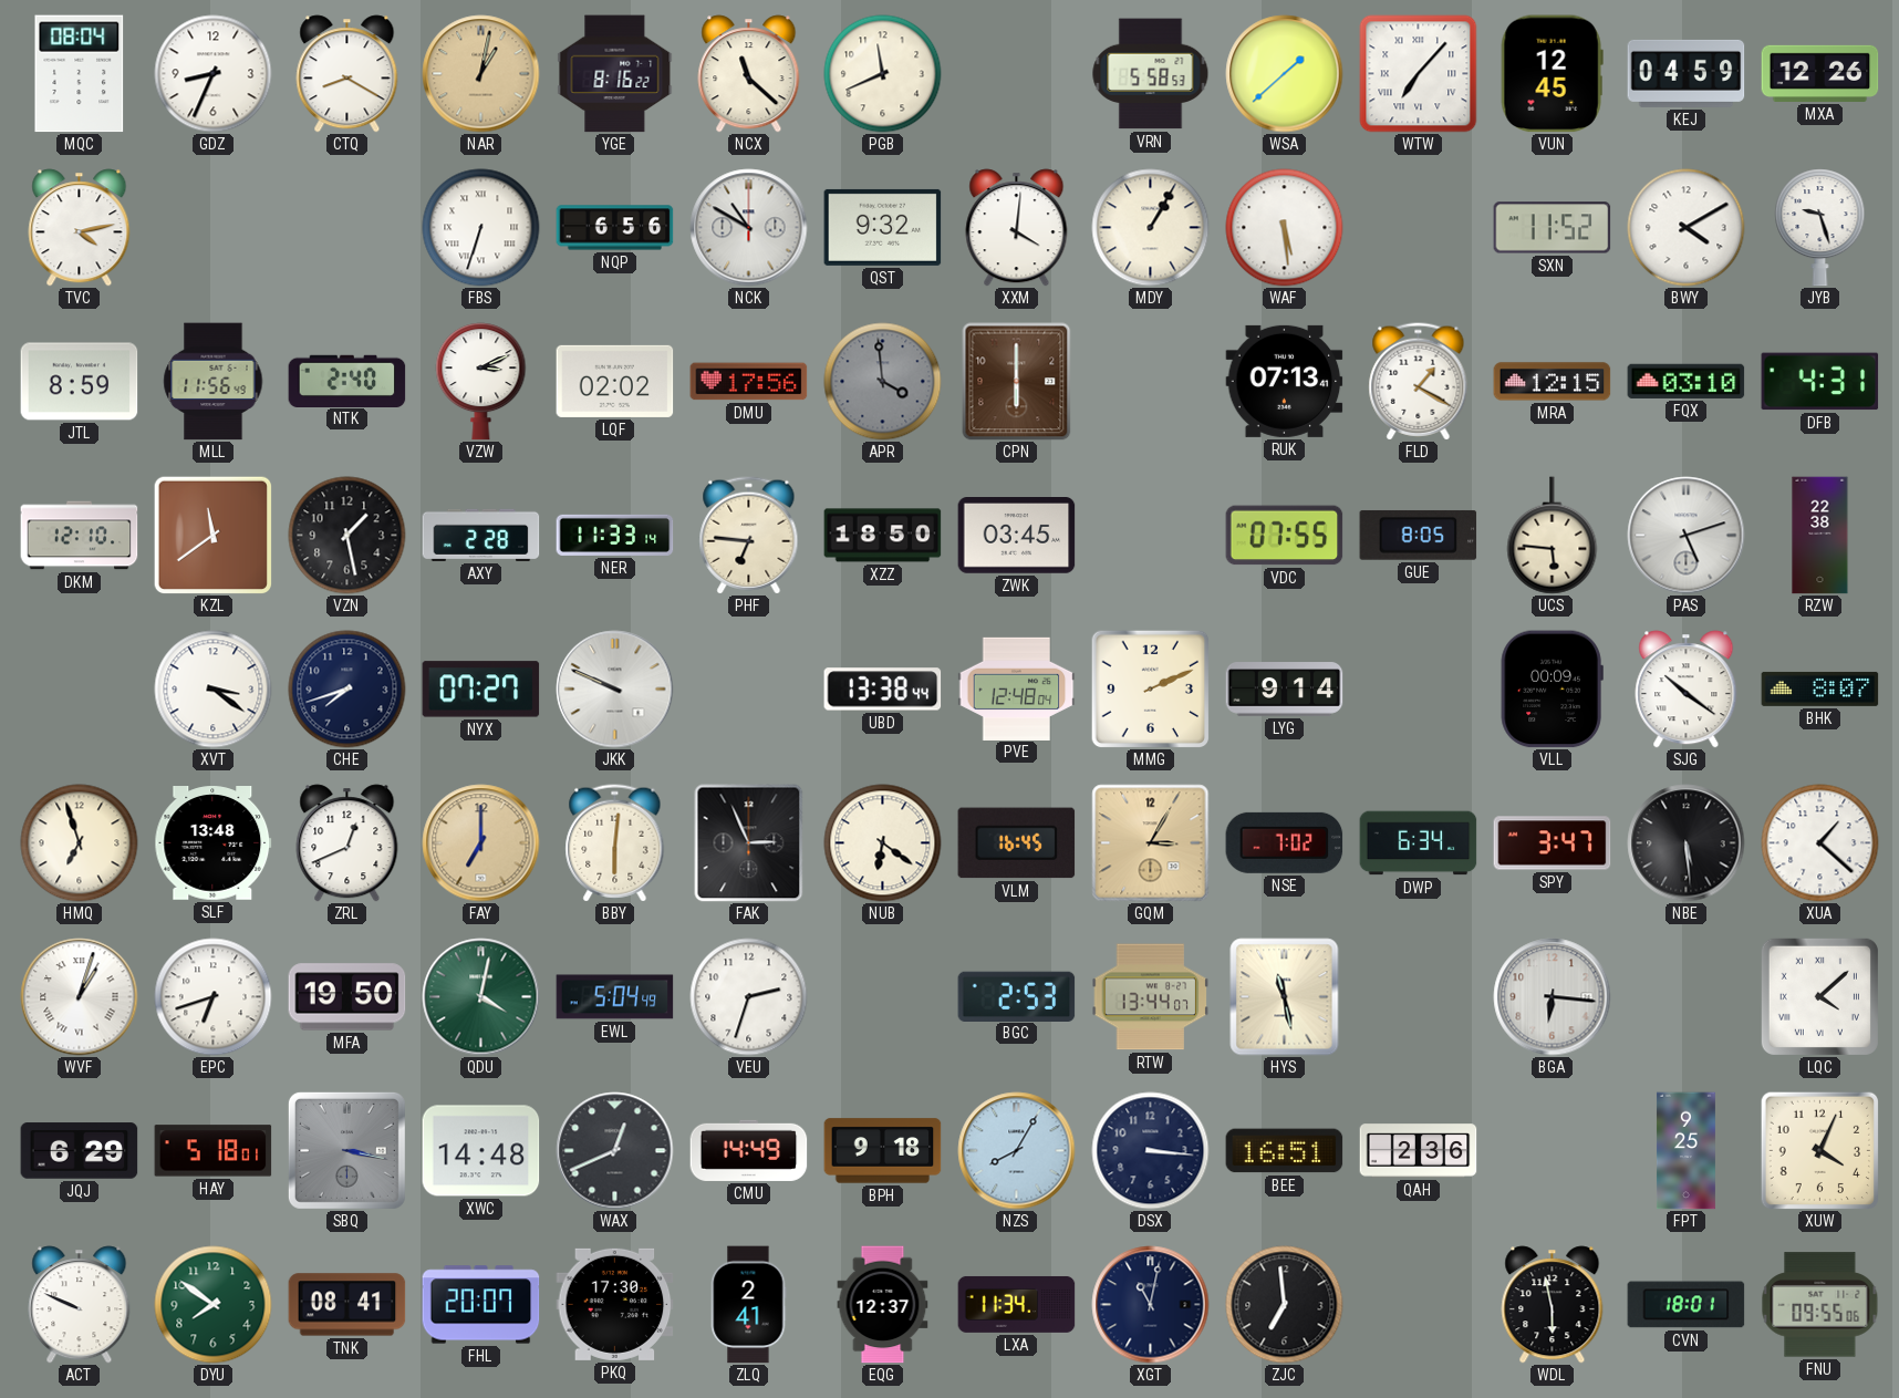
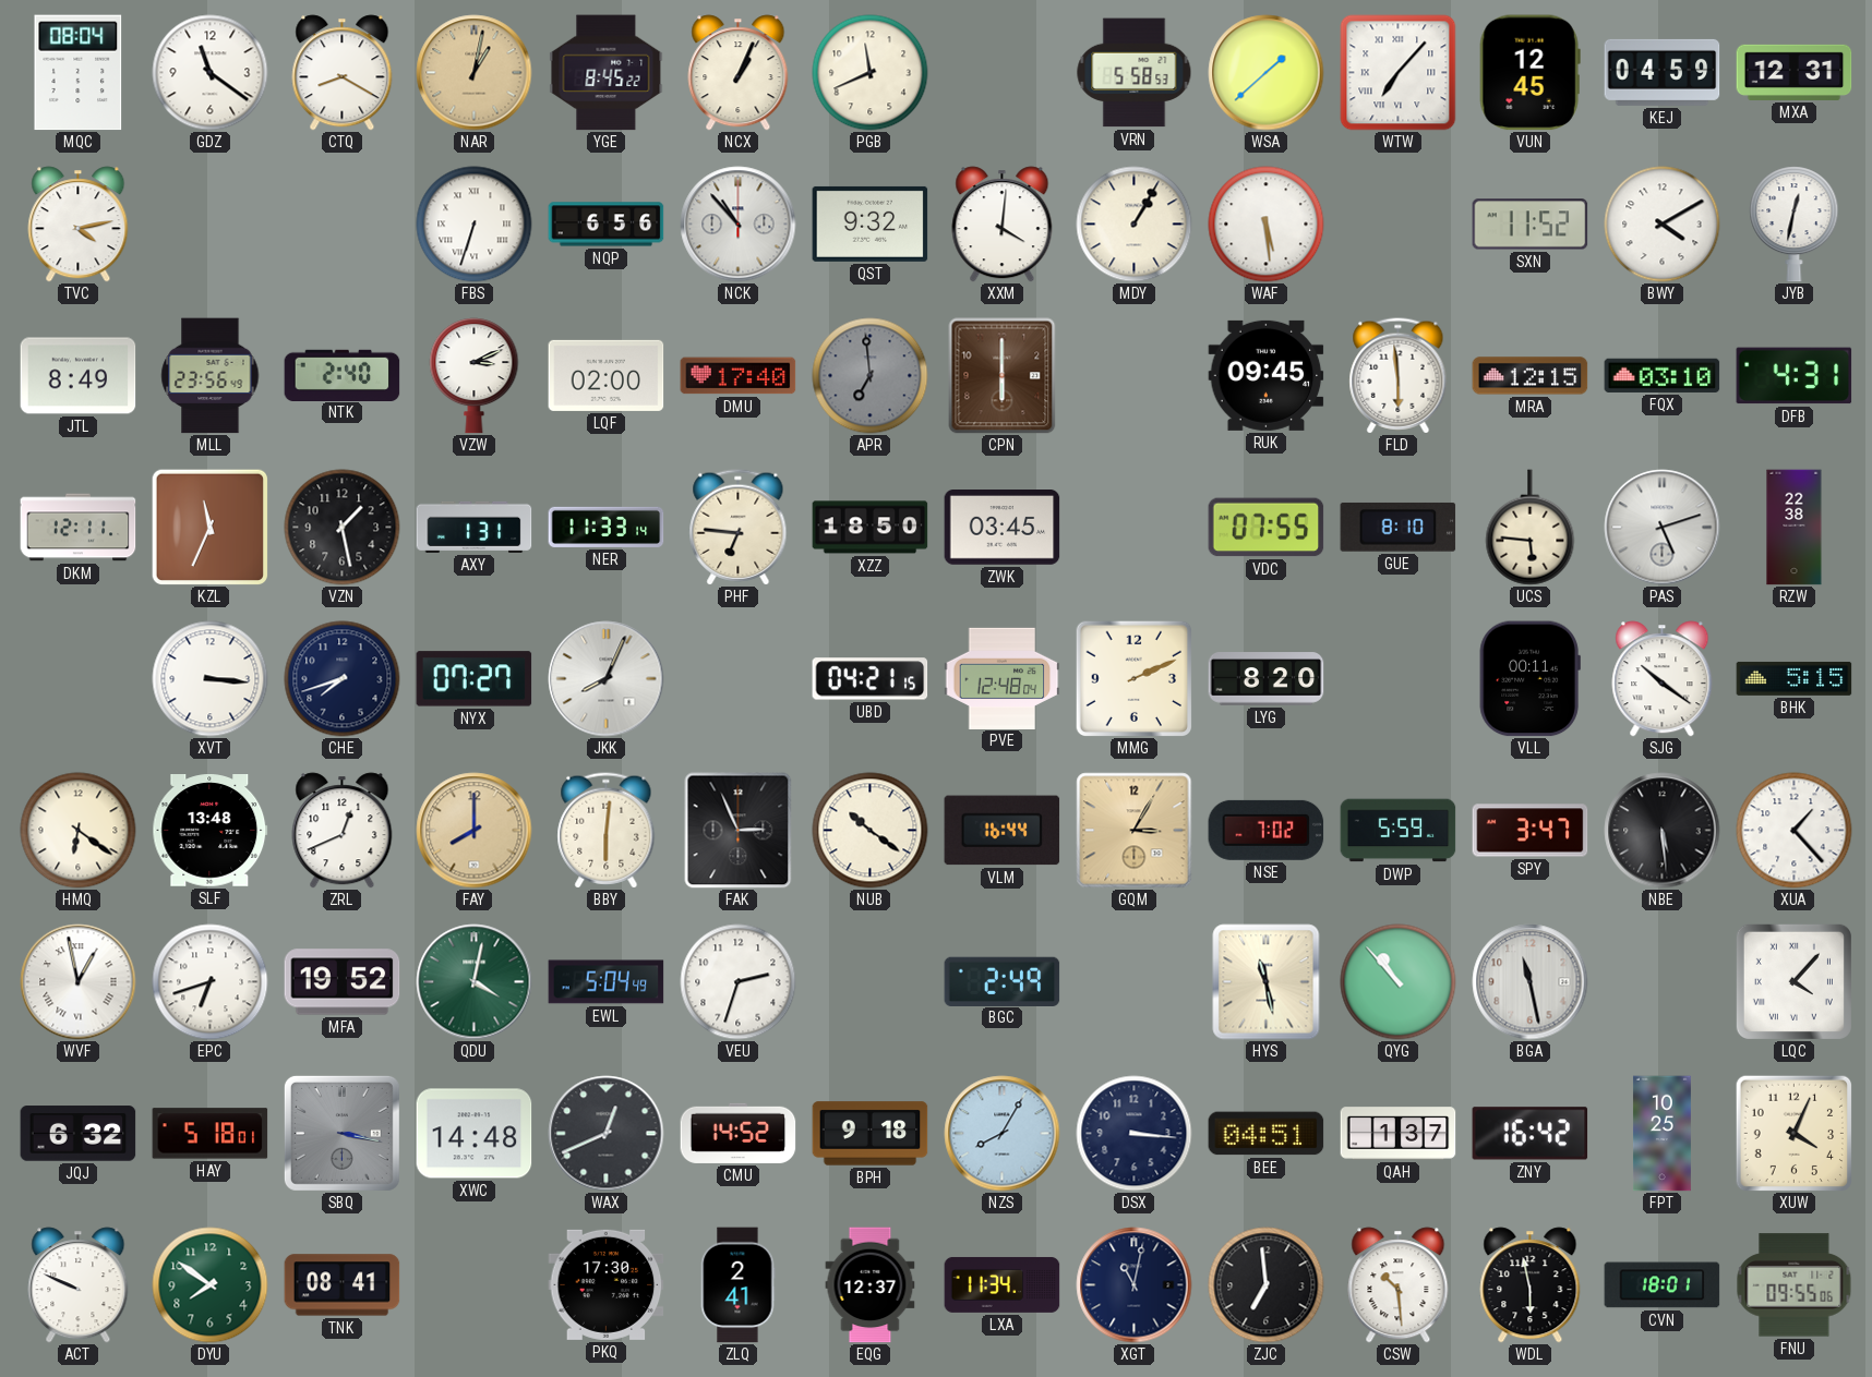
GDZ: 8:34 -> 11:21
YGE: 8:16 -> 8:45
NCX: 11:22 -> 1:04
MXA: 12:26 -> 12:31
NCK: 10:50 -> 10:53
JYB: 9:27 -> 12:32
JTL: 8:59 -> 8:49
MLL: 11:56 -> 23:56
LQF: 02:02 -> 02:00
DMU: 17:56 -> 17:40
APR: 3:59 -> 6:59
RUK: 07:13 -> 09:45
FLD: 1:20 -> 5:59
DKM: 12:10 -> 12:11
KZL: 11:39 -> 11:34
AXY: 2:28 -> 1:31
GUE: 8:05 -> 8:10
XVT: 3:21 -> 3:16
JKK: 9:49 -> 8:04
UBD: 13:38 -> 04:21
LYG: 9:14 -> 8:20
VLL: 00:09 -> 00:11
BHK: 8:07 -> 5:15
HMQ: 6:57 -> 6:21
FAY: 7:00 -> 8:00
NUB: 6:21 -> 10:21
VLM: 16:45 -> 16:44
DWP: 6:34 -> 5:59
XUA: 1:22 -> 1:23
WVF: 1:03 -> 12:58
MFA: 19:50 -> 19:52
BGC: 2:53 -> 2:49
RTW: 13:44 -> none
QYG: none -> 10:53
BGA: 6:16 -> 11:28
LQC: 4:08 -> 4:07
JQJ: 6:29 -> 6:32
CMU: 14:49 -> 14:52
BEE: 16:51 -> 04:51
QAH: 2:36 -> 1:37
ZNY: none -> 16:42
FPT: 9:25 -> 10:25
FHL: 20:07 -> none
CSW: none -> 10:29
